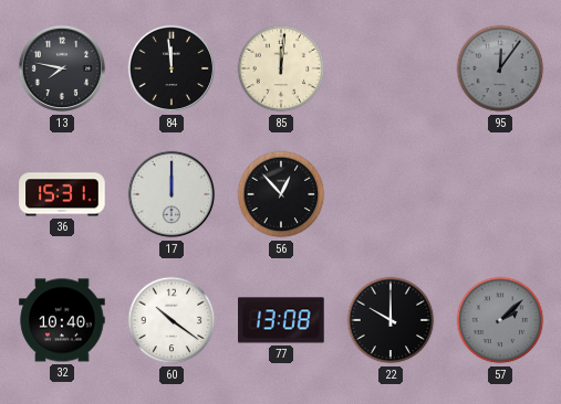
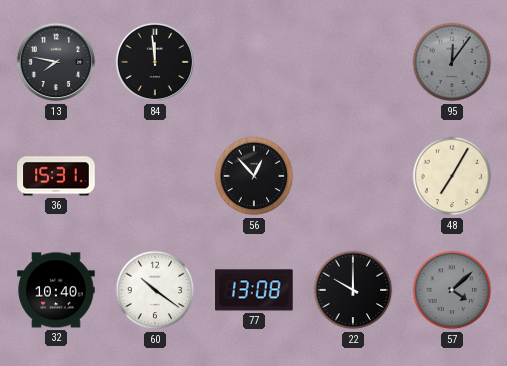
85: 12:01 -> none
17: 12:00 -> none
48: none -> 7:05
57: 2:08 -> 4:08
